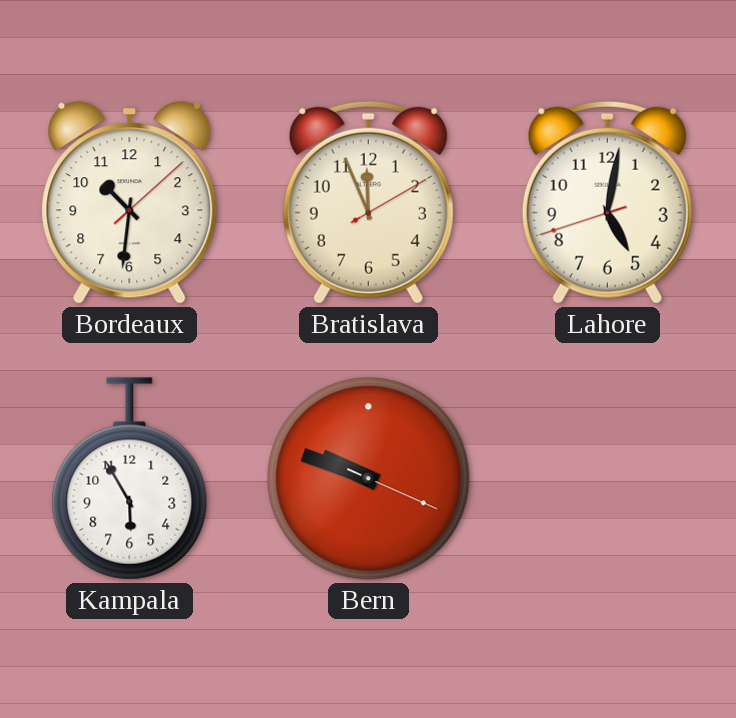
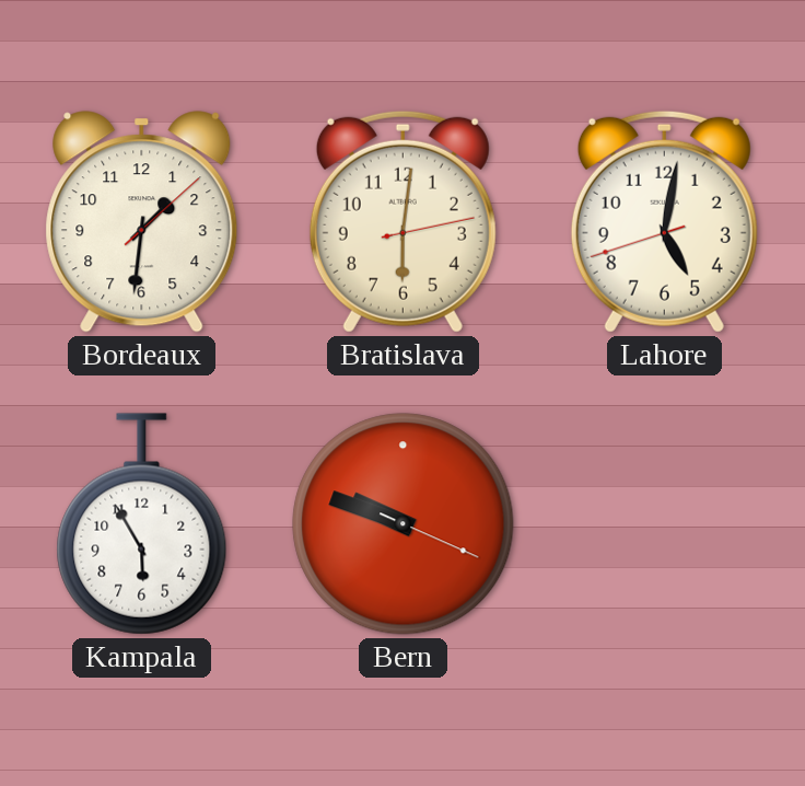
Bordeaux: 10:31 -> 1:31
Bratislava: 11:56 -> 6:01
